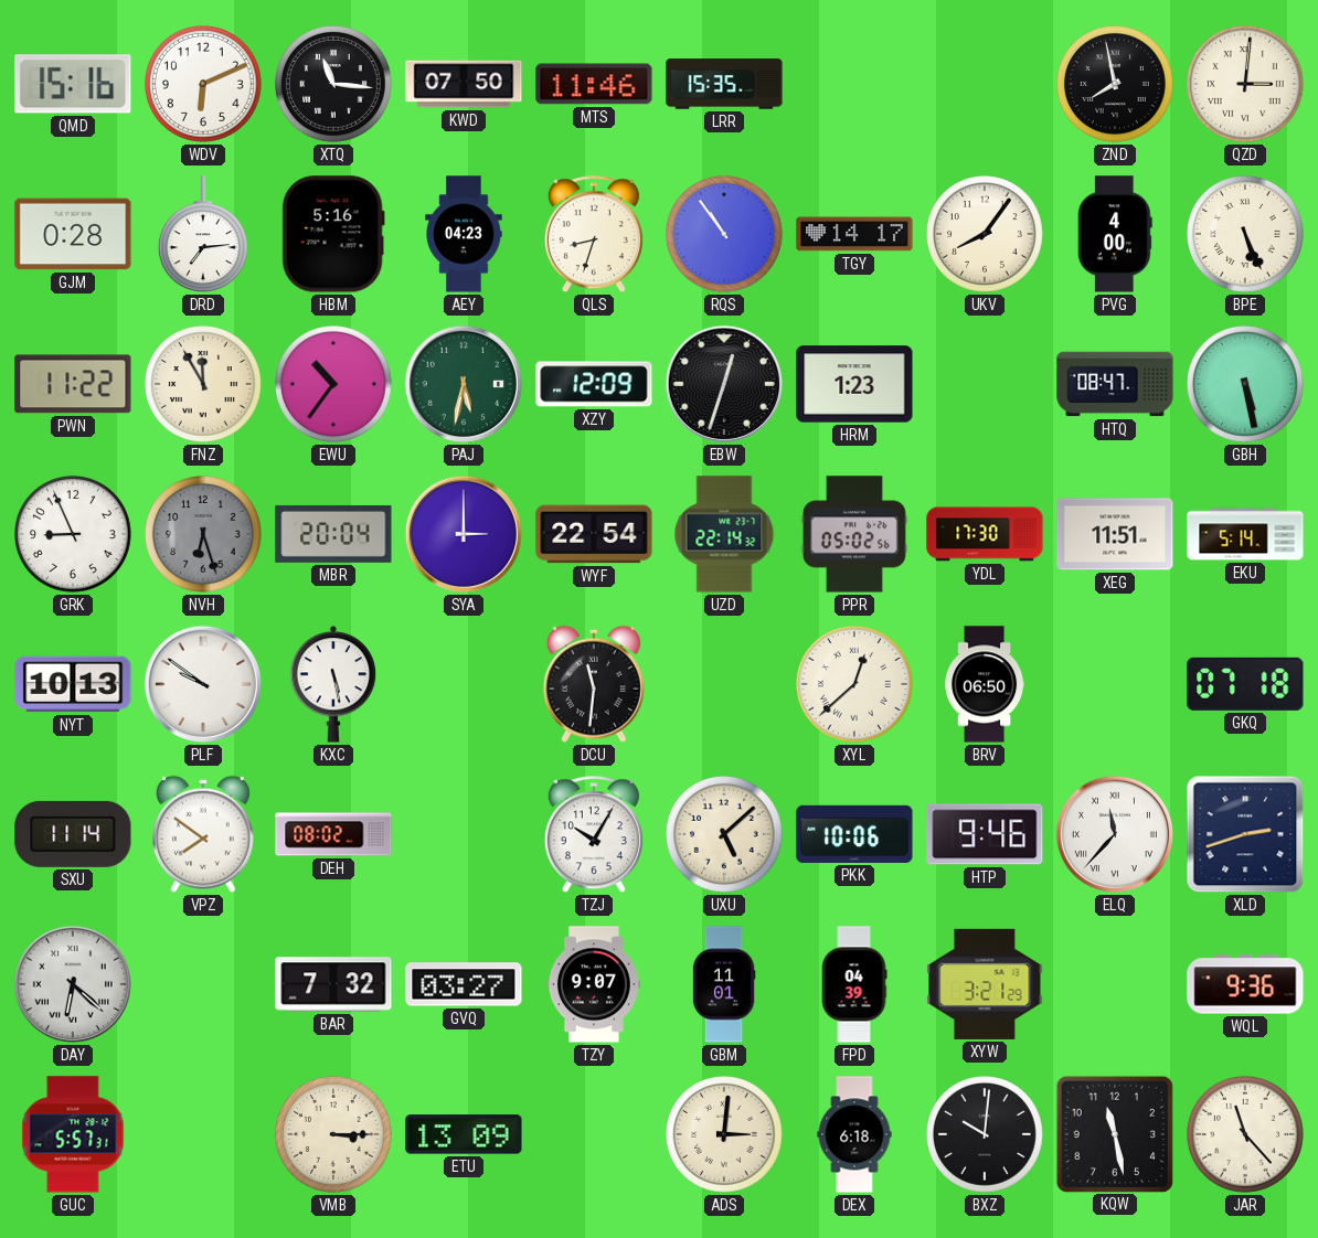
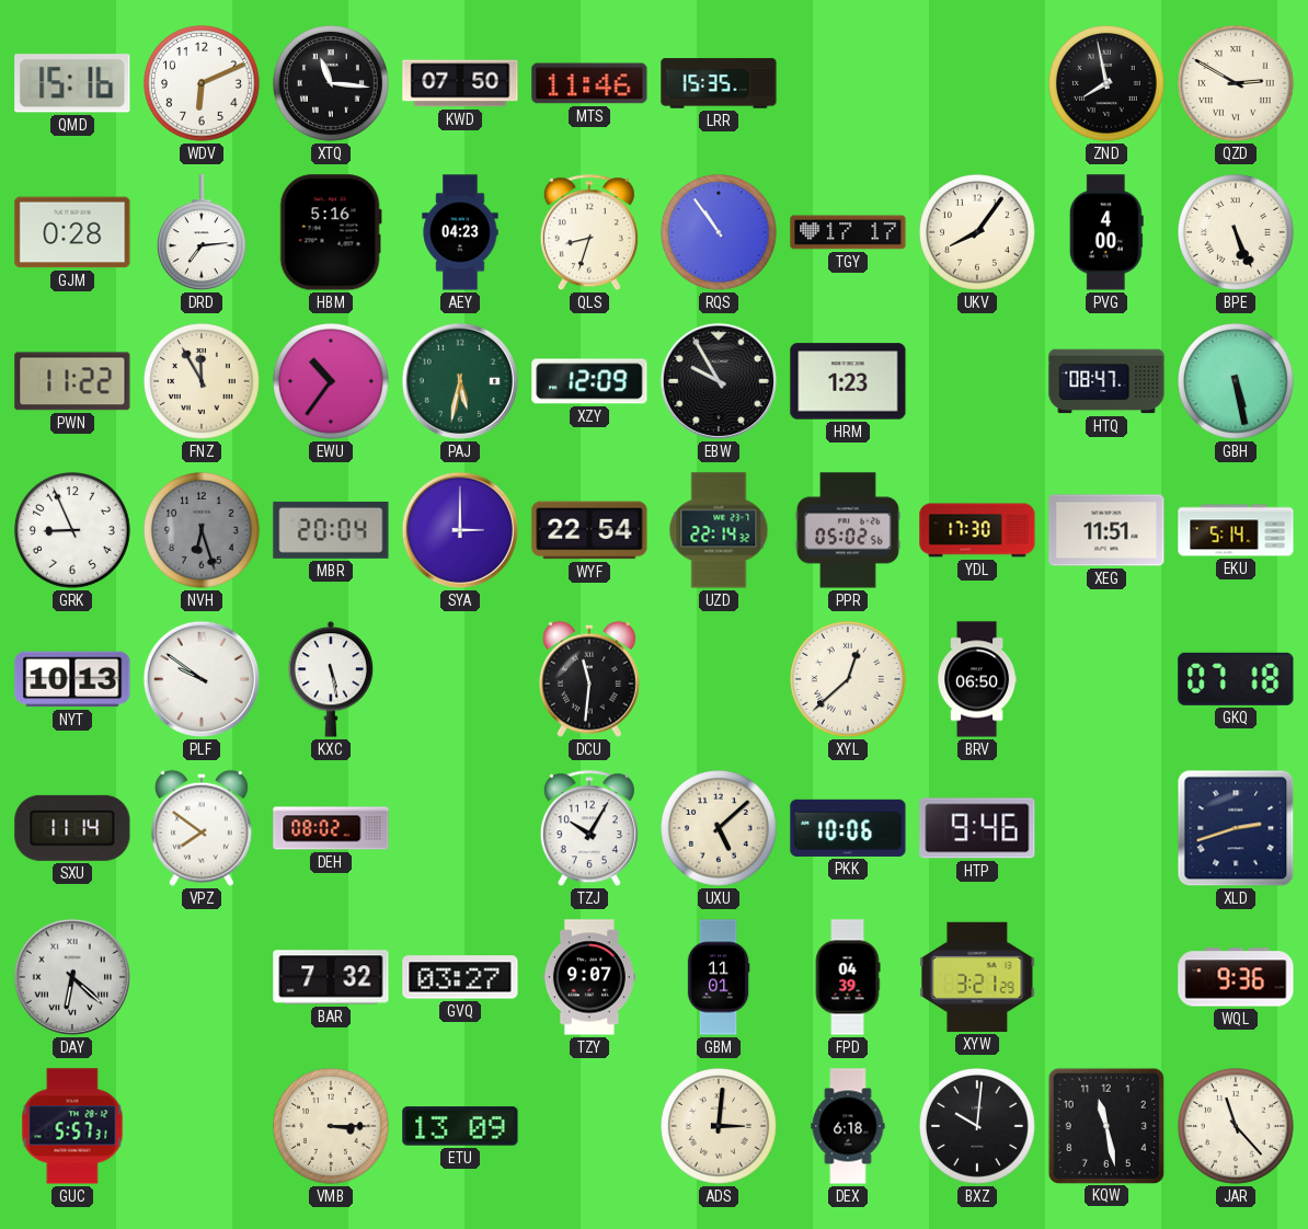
QZD: 3:01 -> 2:50
TGY: 14:17 -> 17:17
EBW: 12:33 -> 9:55
ELQ: 11:37 -> none
